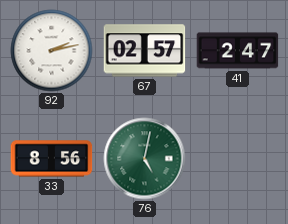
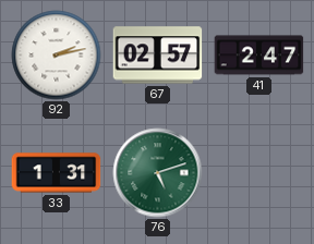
33: 8:56 -> 1:31
76: 5:02 -> 5:12
